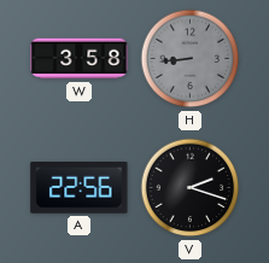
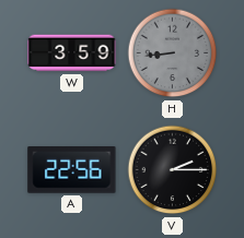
W: 3:58 -> 3:59
V: 2:18 -> 2:15
